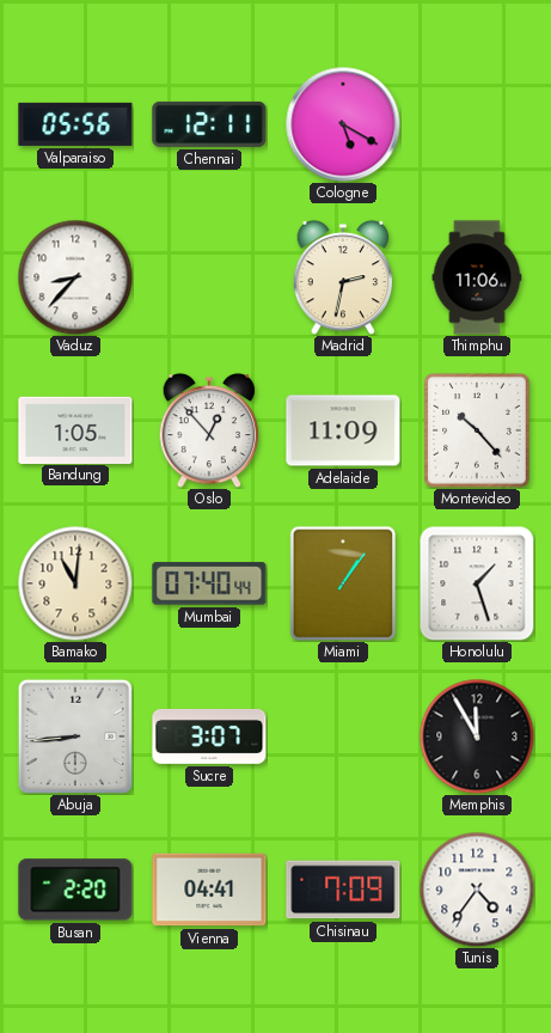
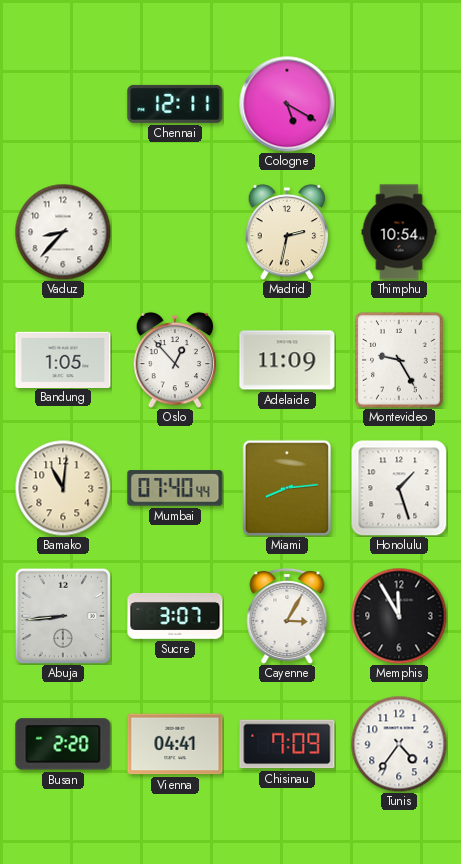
Valparaiso: 05:56 -> none
Thimphu: 11:06 -> 10:54
Montevideo: 10:23 -> 9:25
Miami: 1:06 -> 8:14
Cayenne: none -> 3:05
